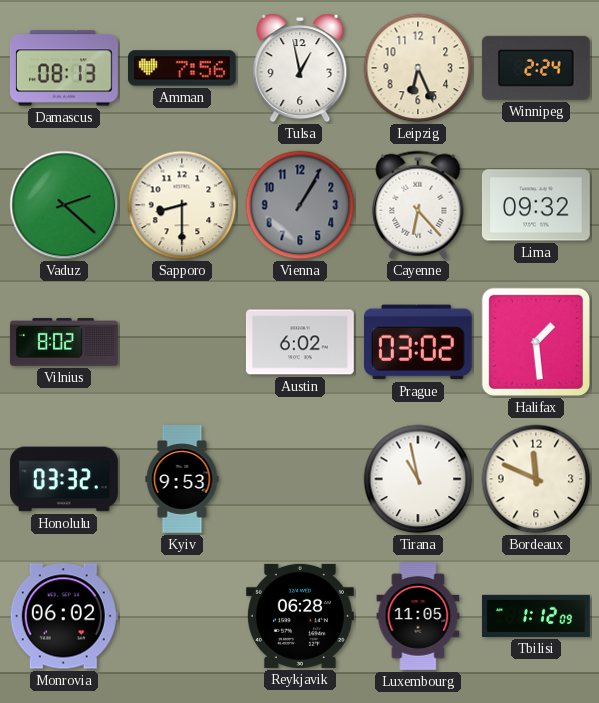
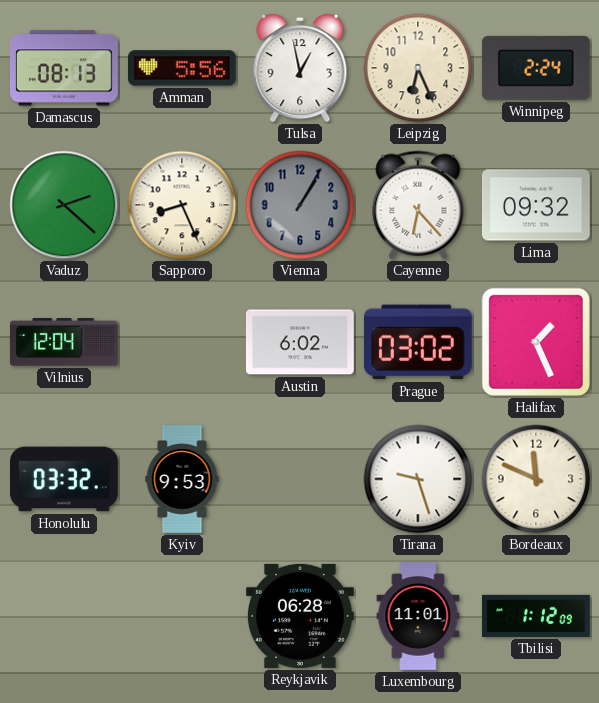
Amman: 7:56 -> 5:56
Sapporo: 8:30 -> 8:26
Vilnius: 8:02 -> 12:04
Halifax: 1:29 -> 1:26
Tirana: 10:58 -> 9:27
Monrovia: 06:02 -> none
Luxembourg: 11:05 -> 11:01
